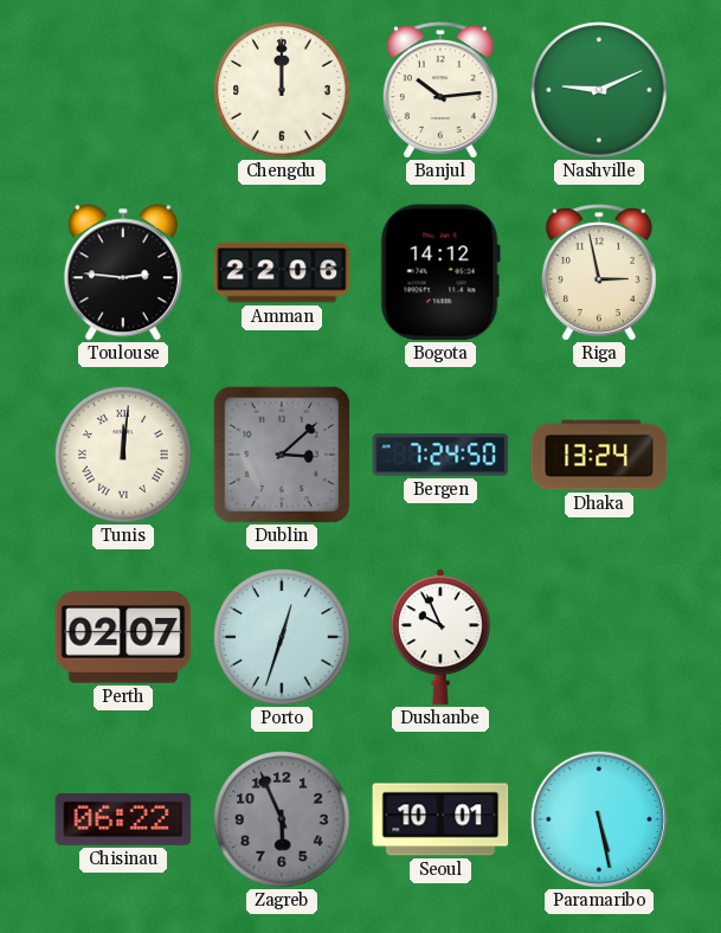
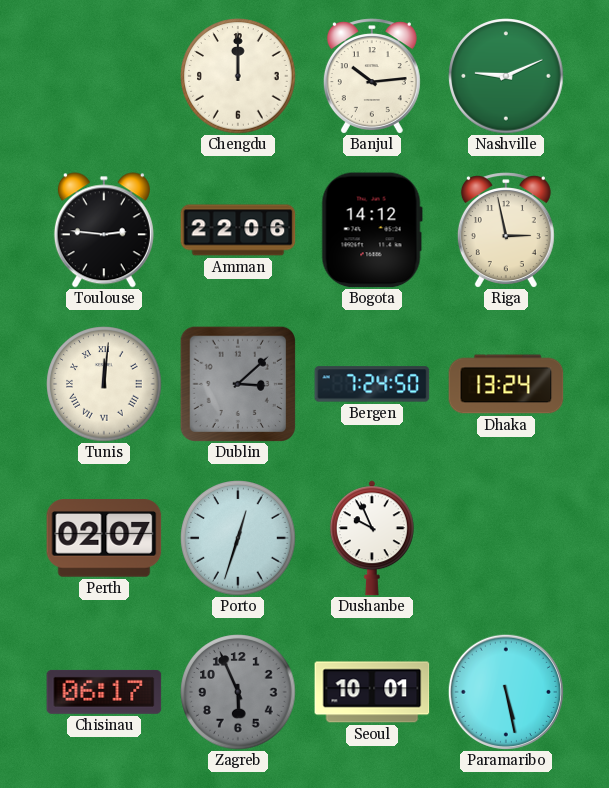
Chisinau: 06:22 -> 06:17
